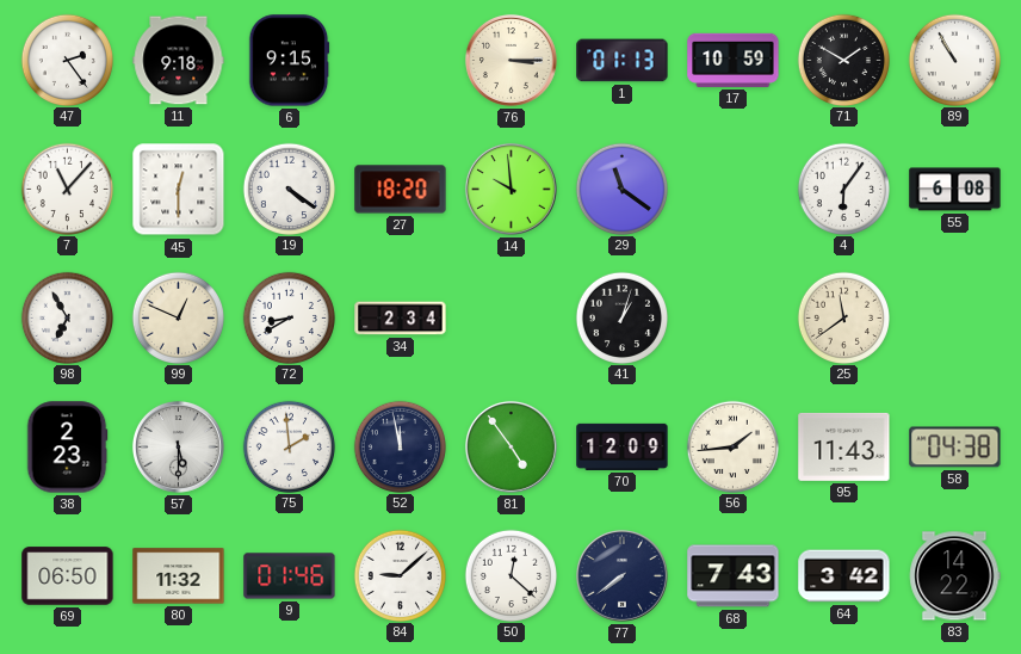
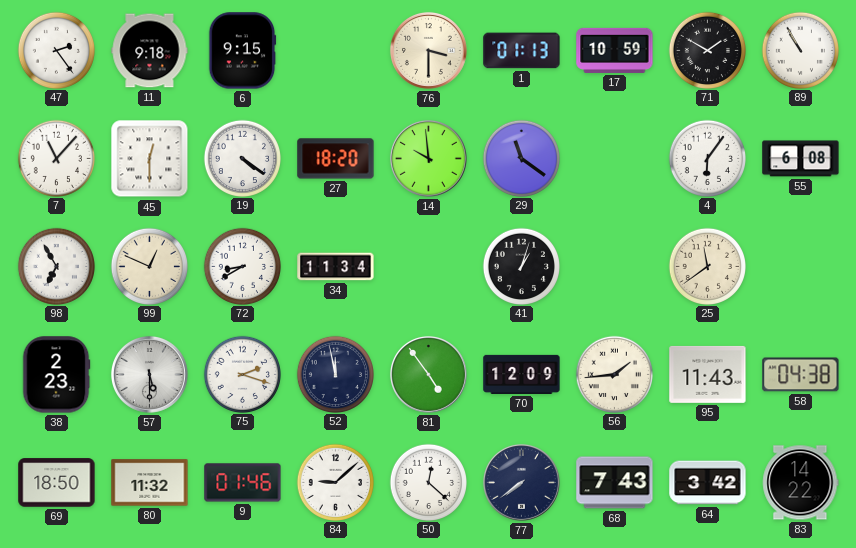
76: 3:15 -> 3:30
34: 2:34 -> 11:34
75: 1:59 -> 2:18
69: 06:50 -> 18:50
